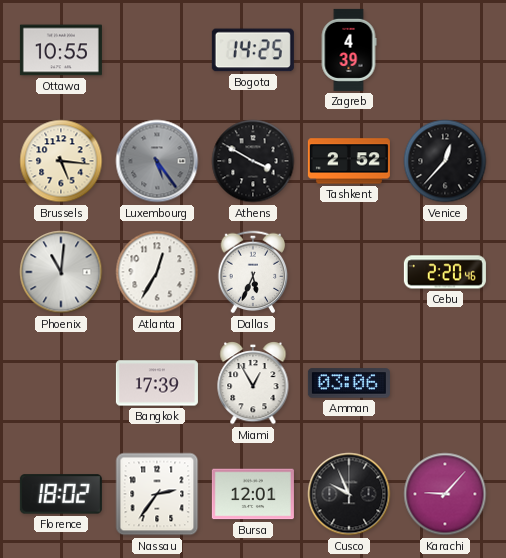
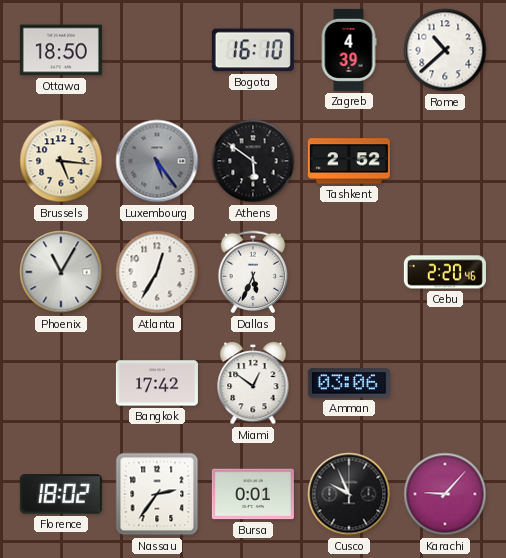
Ottawa: 10:55 -> 18:50
Bogota: 14:25 -> 16:10
Rome: none -> 10:38
Athens: 3:50 -> 5:51
Venice: 12:37 -> none
Phoenix: 11:01 -> 11:05
Bangkok: 17:39 -> 17:42
Miami: 12:55 -> 12:51
Bursa: 12:01 -> 0:01
